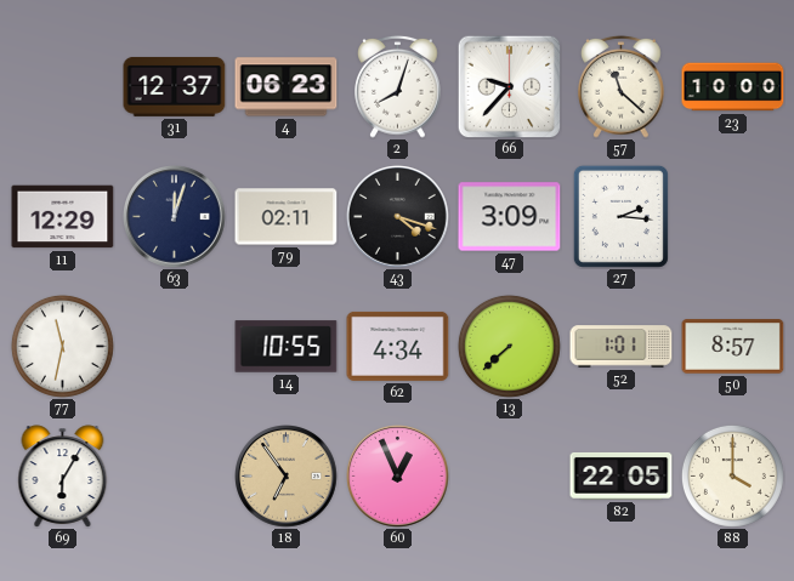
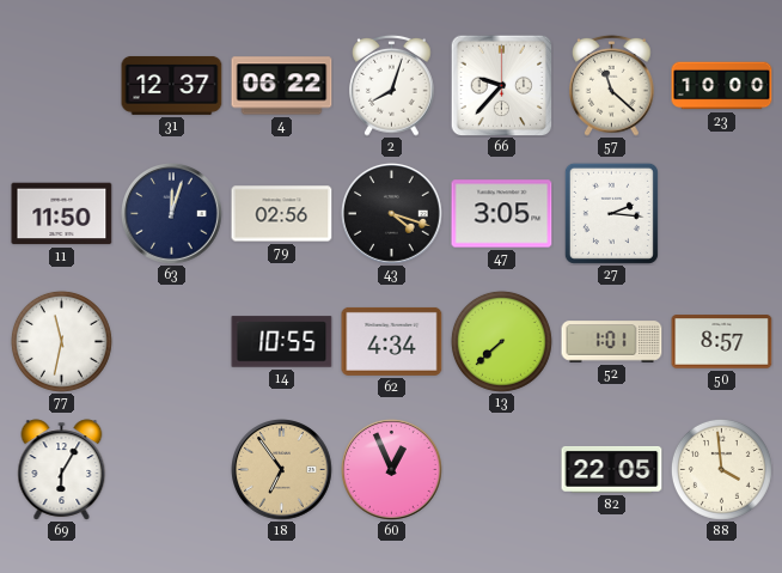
4: 06:23 -> 06:22
11: 12:29 -> 11:50
79: 02:11 -> 02:56
47: 3:09 -> 3:05
88: 4:00 -> 3:59
